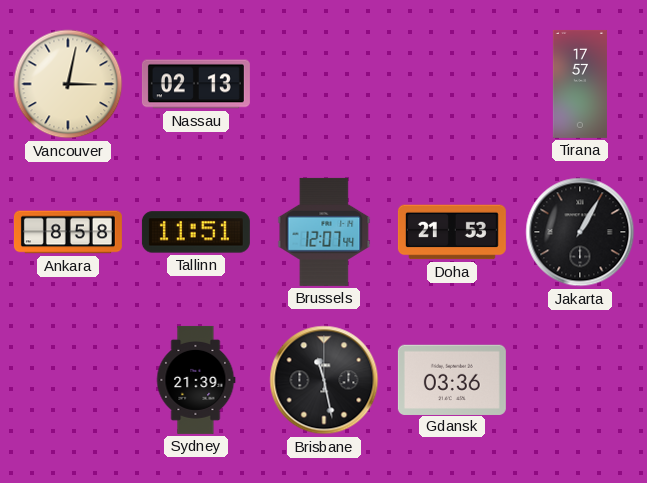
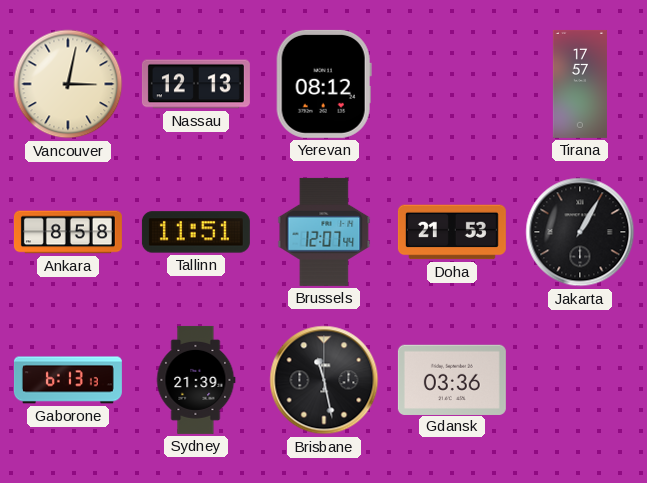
Nassau: 02:13 -> 12:13
Yerevan: none -> 08:12
Gaborone: none -> 6:13
